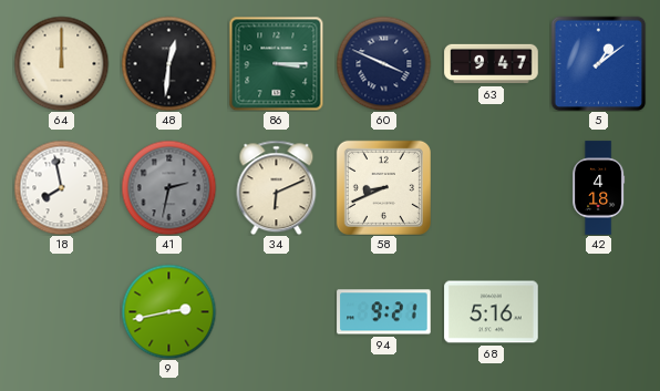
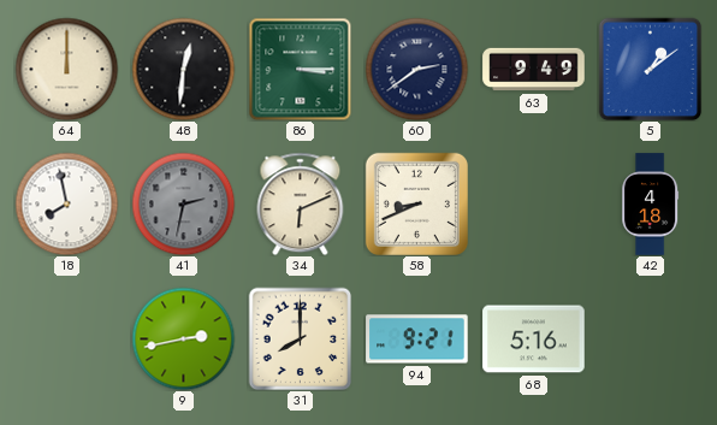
60: 3:49 -> 2:39
63: 9:47 -> 9:49
31: none -> 8:00
